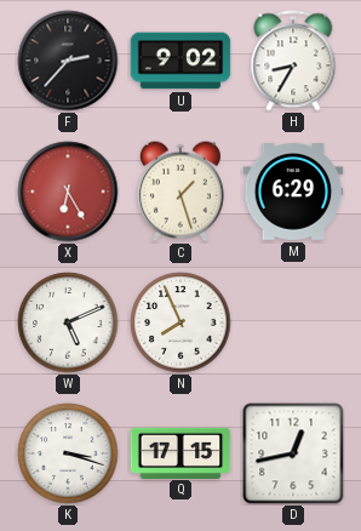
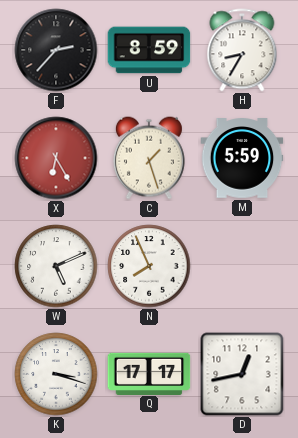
U: 9:02 -> 8:59
M: 6:29 -> 5:59
Q: 17:15 -> 17:17
